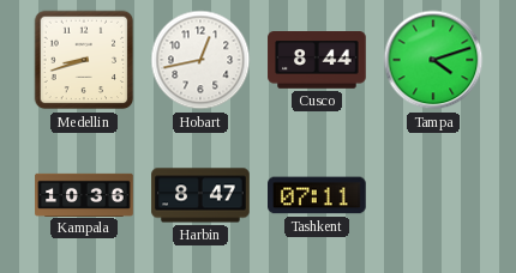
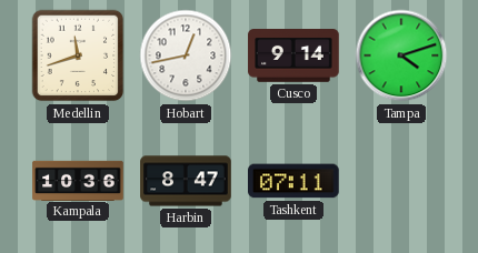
Medellin: 8:42 -> 11:42
Cusco: 8:44 -> 9:14
